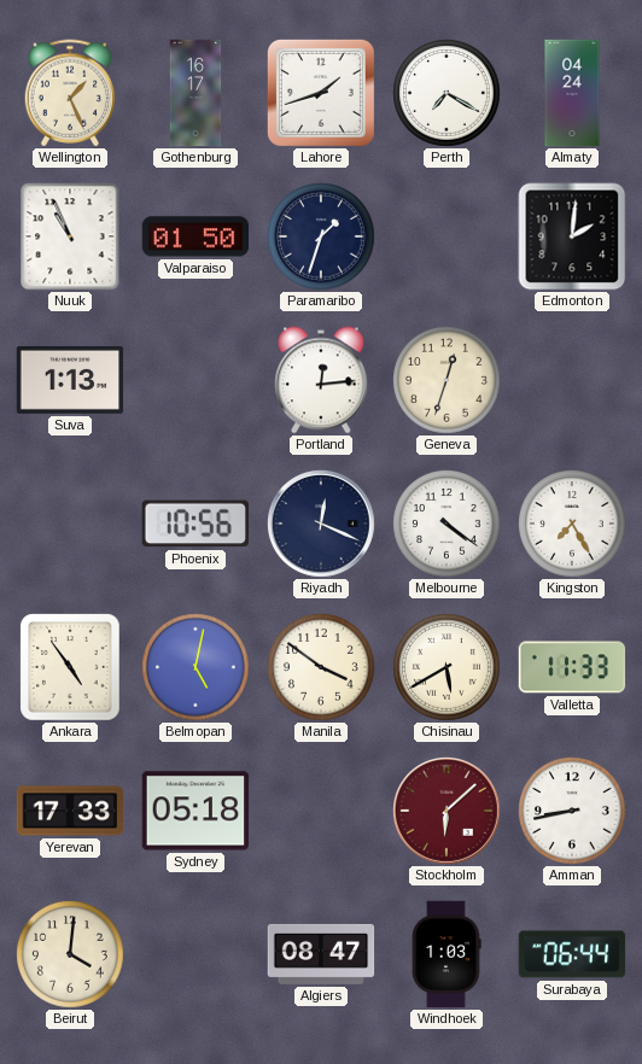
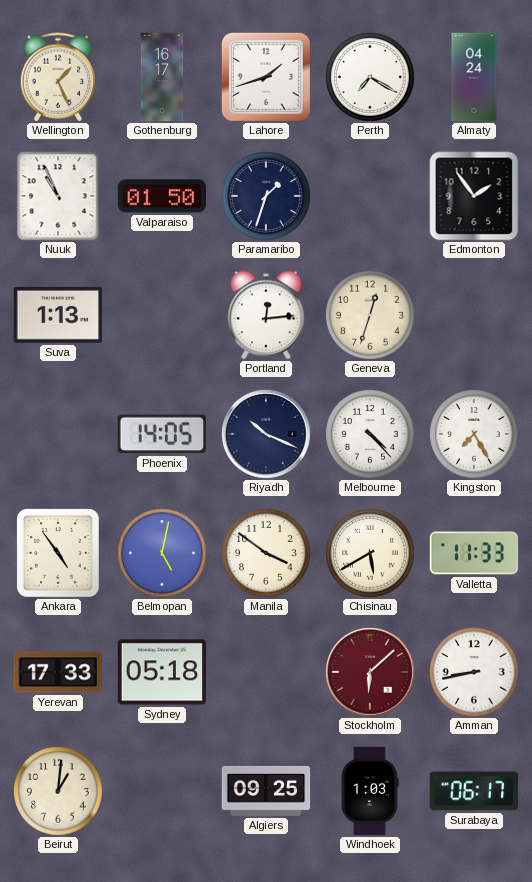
Edmonton: 2:01 -> 1:54
Phoenix: 10:56 -> 14:05
Riyadh: 12:19 -> 10:19
Melbourne: 4:21 -> 4:23
Beirut: 4:01 -> 1:01
Algiers: 08:47 -> 09:25
Surabaya: 06:44 -> 06:17
